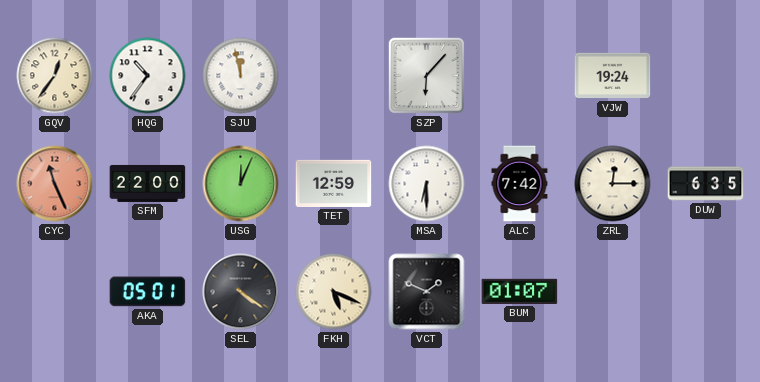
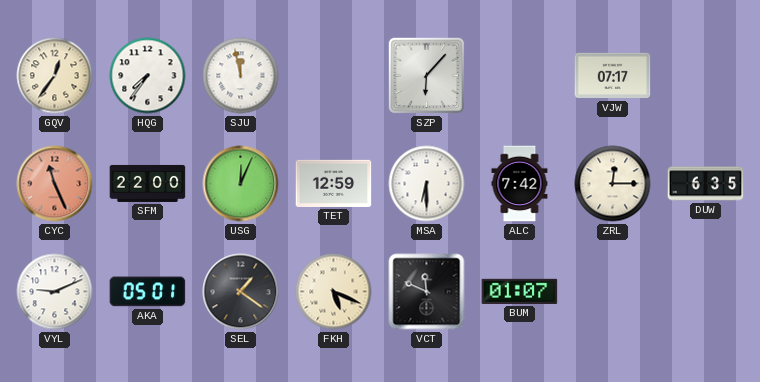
HQG: 10:36 -> 7:36
VJW: 19:24 -> 07:17
VYL: none -> 9:11
SEL: 4:21 -> 1:21
VCT: 1:49 -> 11:49
